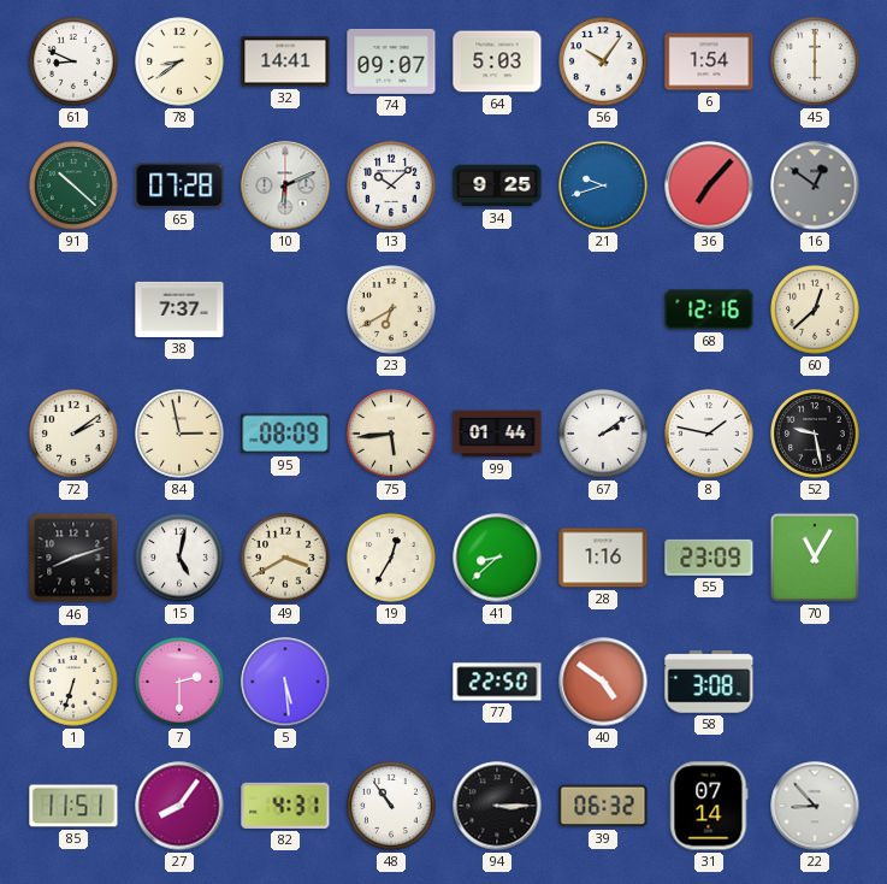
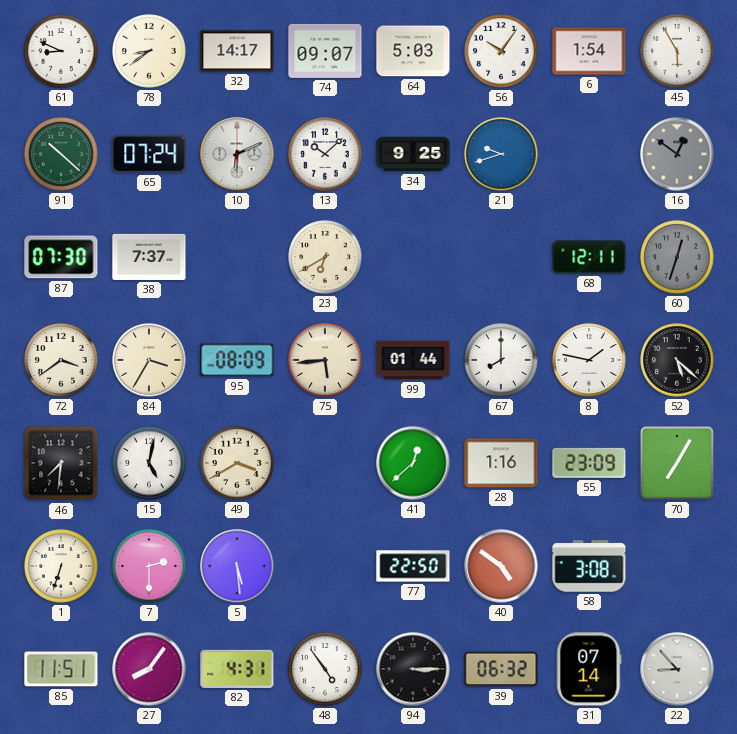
32: 14:41 -> 14:17
45: 6:00 -> 5:55
65: 07:28 -> 07:24
36: 7:07 -> none
87: none -> 07:30
68: 12:16 -> 12:11
60: 12:38 -> 12:33
60 dial: cream -> grey
72: 2:09 -> 3:39
84: 2:58 -> 3:35
67: 2:09 -> 8:00
52: 9:28 -> 5:22
46: 8:12 -> 7:31
19: 12:35 -> none
41: 8:38 -> 12:38
70: 11:05 -> 7:05
48: 10:54 -> 4:54
